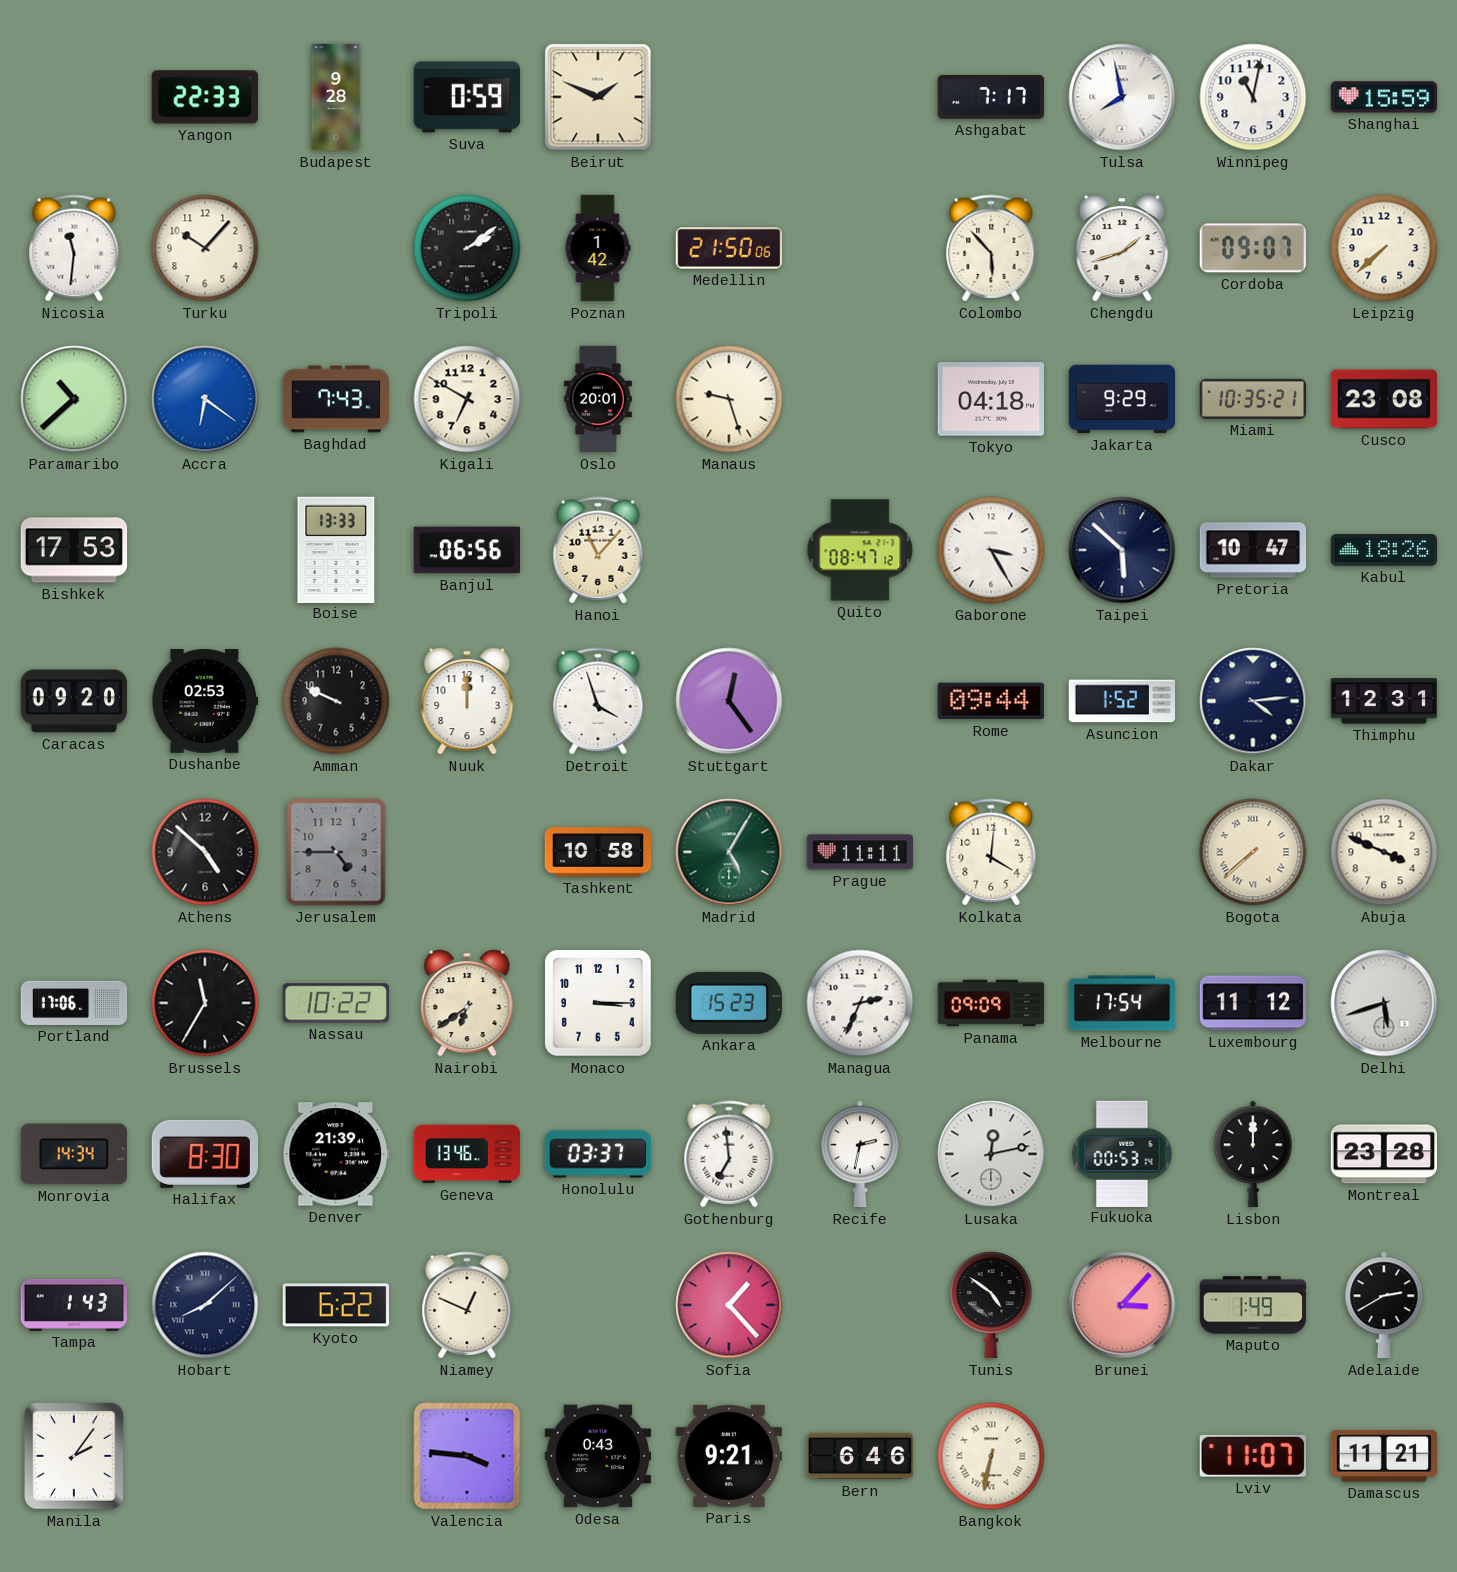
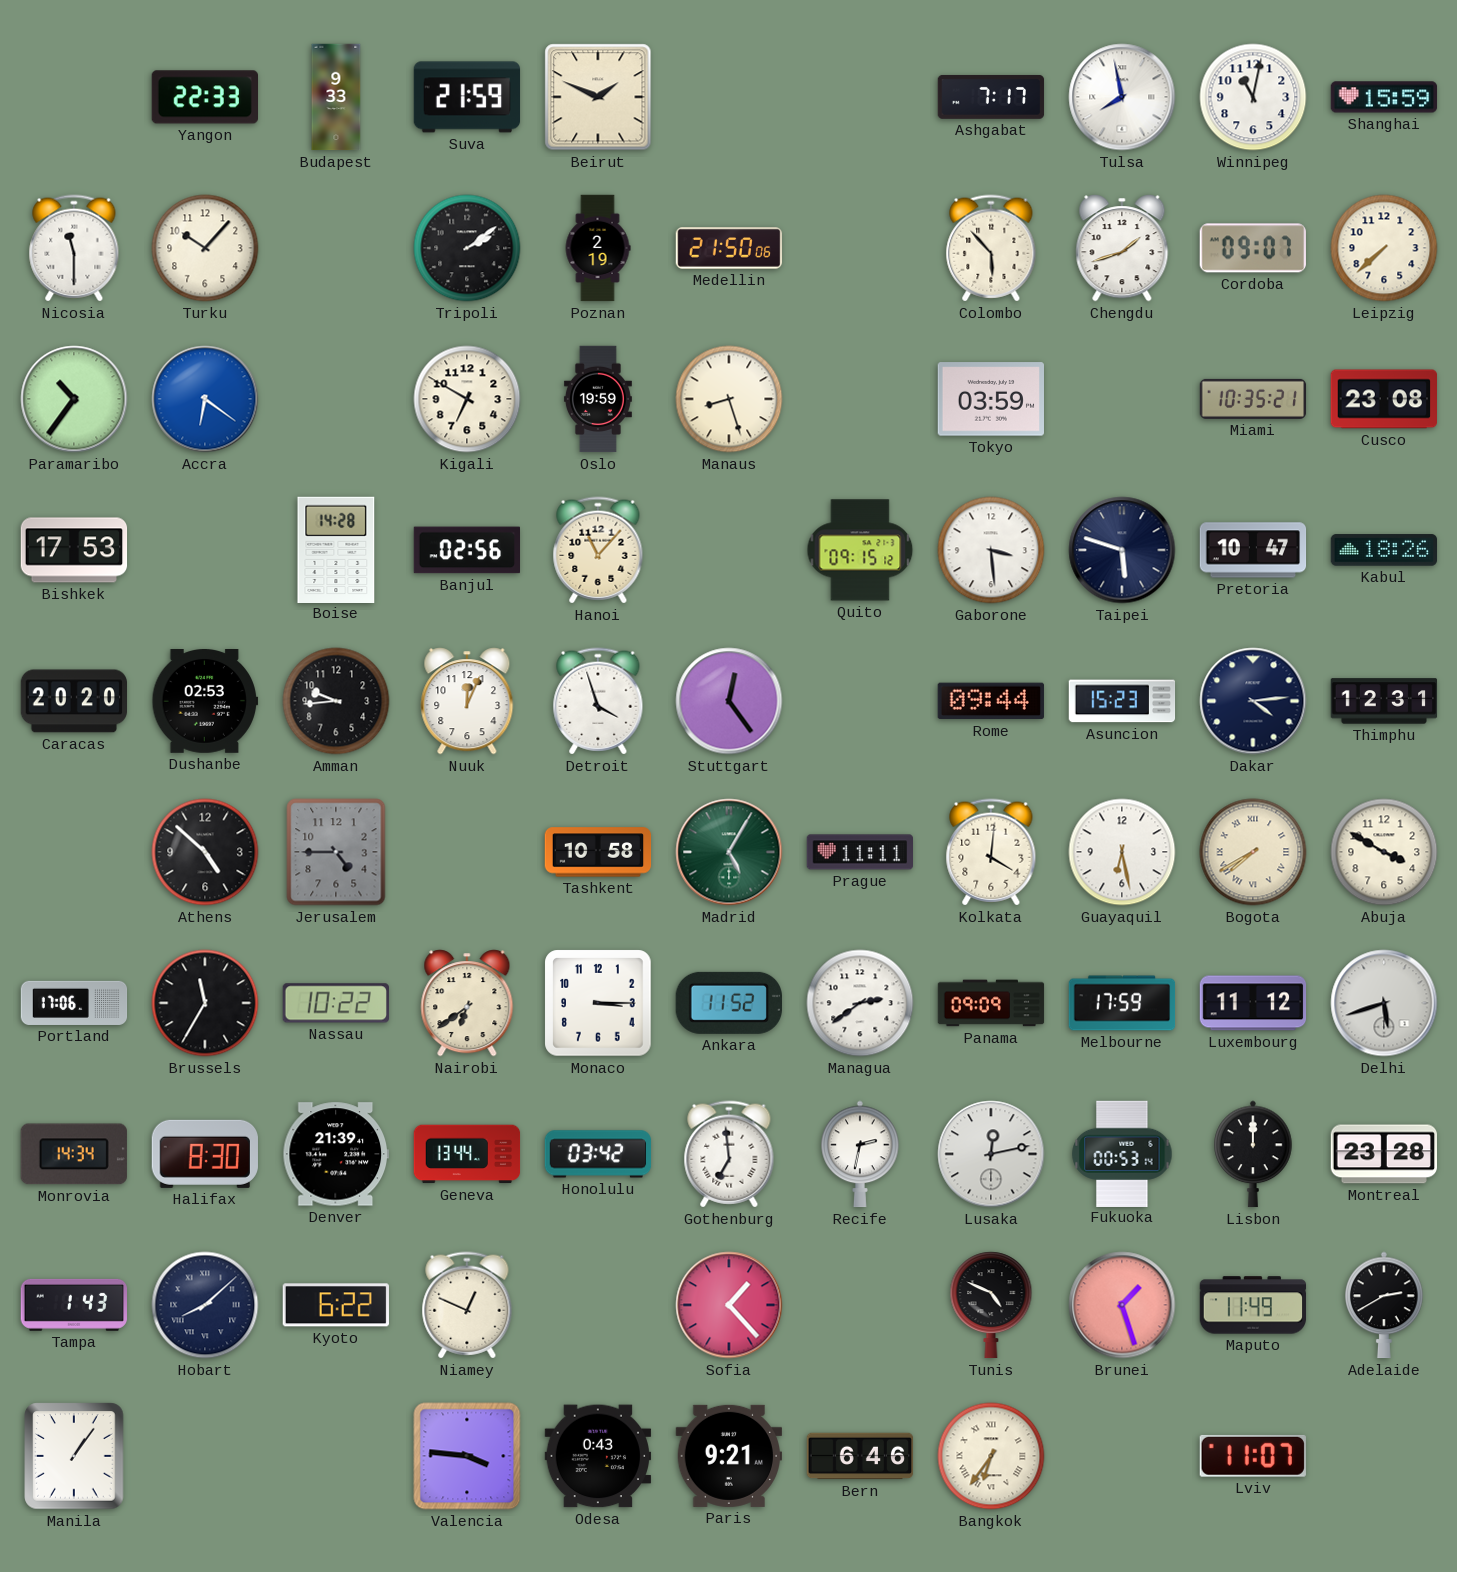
Budapest: 9:28 -> 9:33
Suva: 0:59 -> 21:59
Nicosia: 11:31 -> 11:30
Poznan: 1:42 -> 2:19
Paramaribo: 10:38 -> 10:36
Baghdad: 7:43 -> none
Oslo: 20:01 -> 19:59
Manaus: 9:27 -> 8:27
Tokyo: 04:18 -> 03:59
Jakarta: 9:29 -> none
Boise: 13:33 -> 14:28
Banjul: 06:56 -> 02:56
Quito: 08:47 -> 09:15
Gaborone: 3:25 -> 3:29
Taipei: 5:52 -> 5:48
Caracas: 09:20 -> 20:20
Amman: 9:49 -> 9:44
Nuuk: 12:00 -> 12:04
Asuncion: 1:52 -> 15:23
Guayaquil: none -> 6:28
Bogota: 7:38 -> 7:40
Abuja: 3:49 -> 3:50
Ankara: 15:23 -> 11:52
Managua: 2:34 -> 2:39
Melbourne: 17:54 -> 17:59
Geneva: 13:46 -> 13:44
Honolulu: 03:37 -> 03:42
Tunis: 4:51 -> 4:49
Brunei: 3:07 -> 1:27
Maputo: 1:49 -> 11:49
Manila: 2:06 -> 1:06
Bangkok: 6:32 -> 6:36
Damascus: 11:21 -> none
